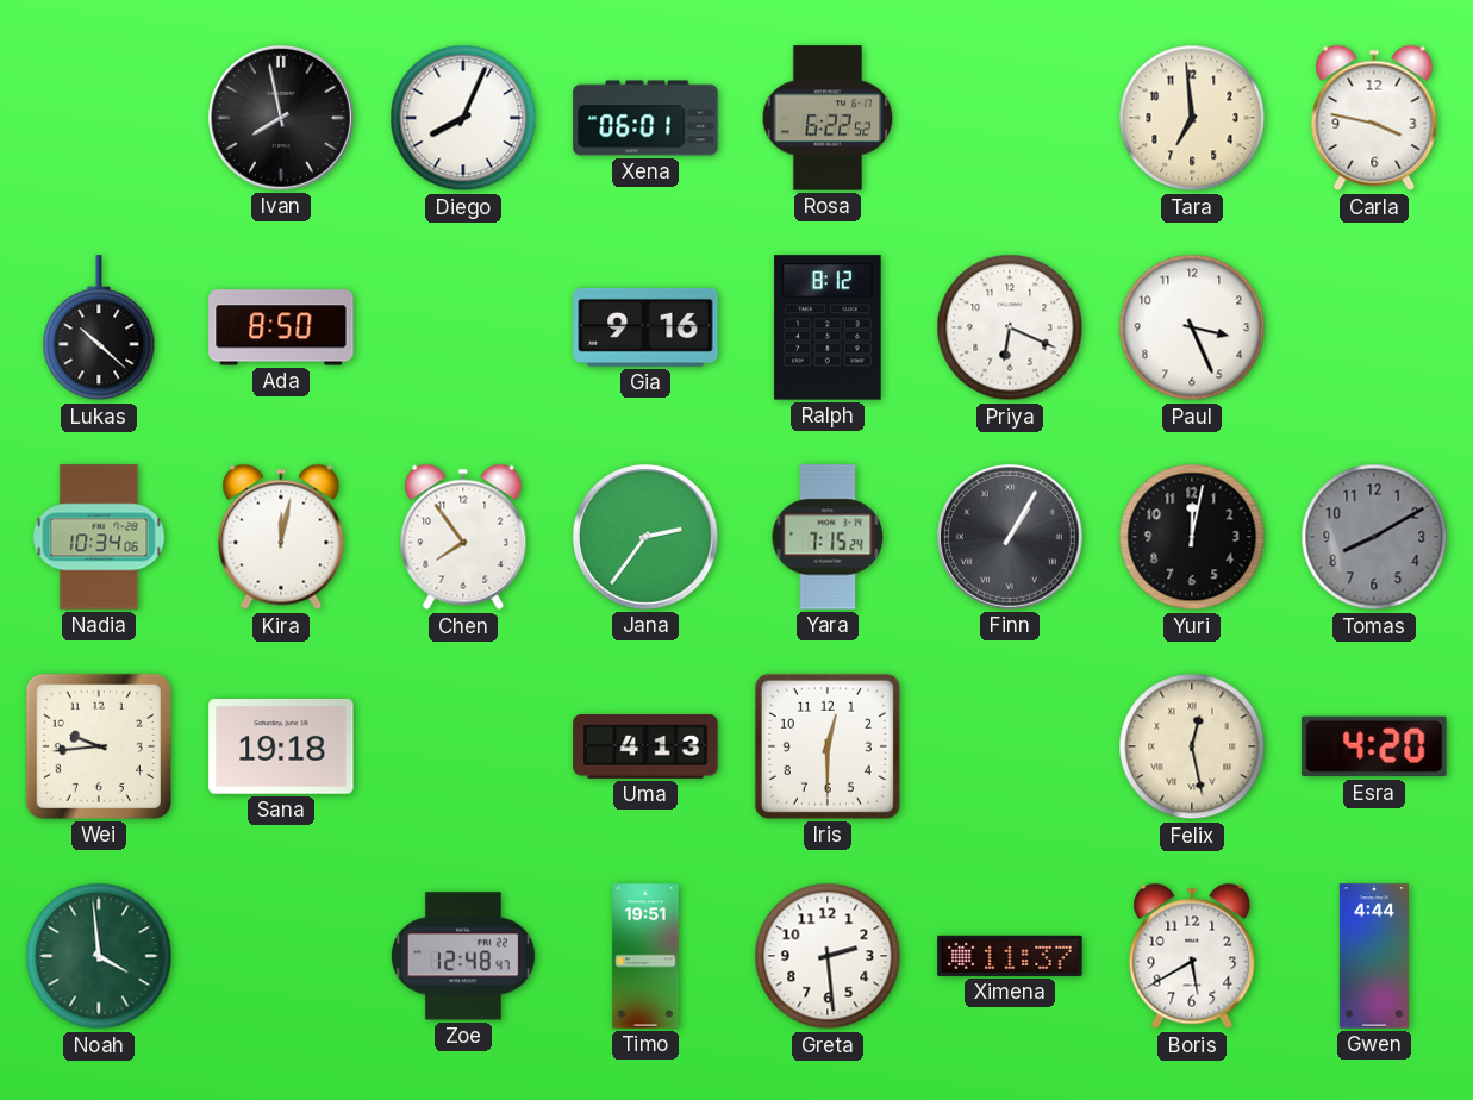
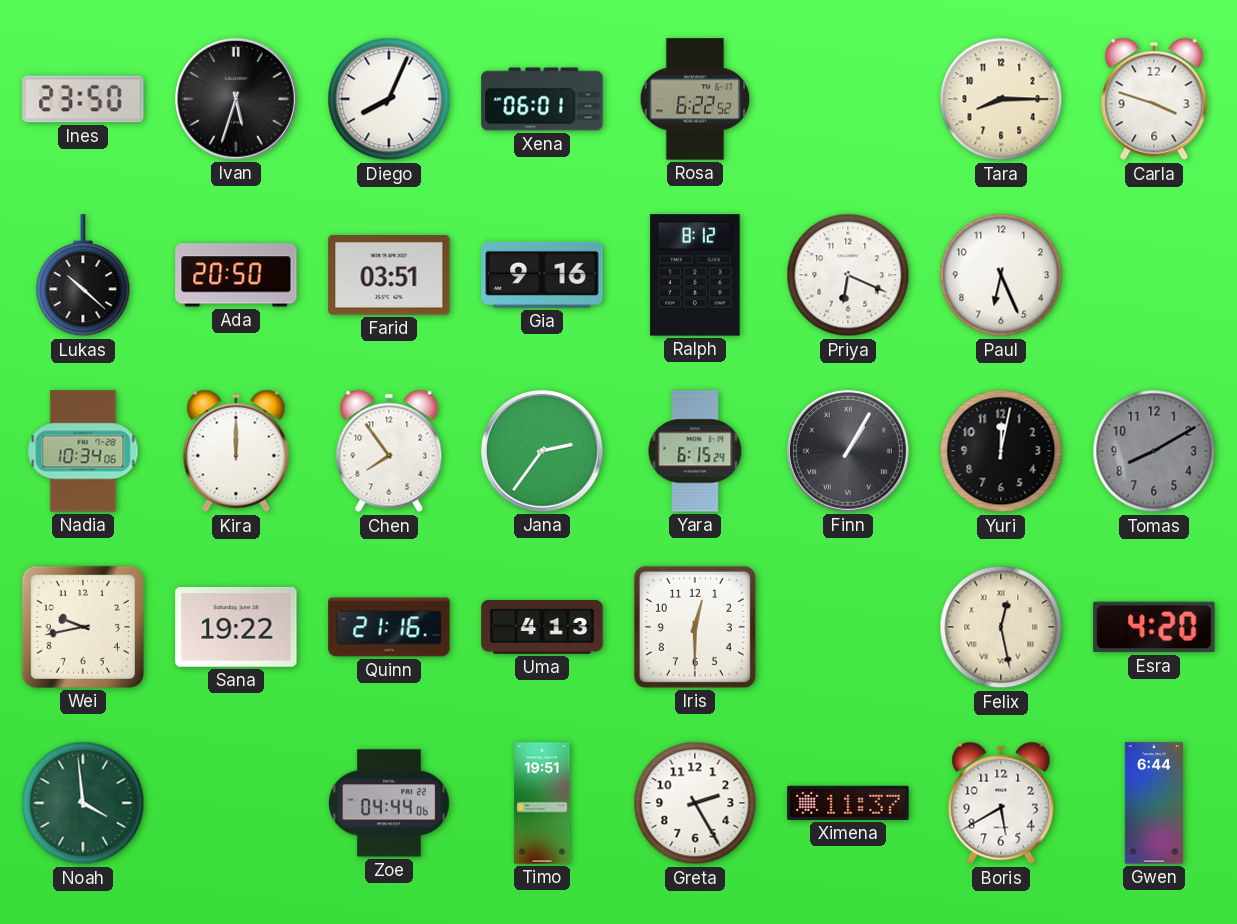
Ines: none -> 23:50
Ivan: 7:58 -> 5:33
Tara: 6:59 -> 8:15
Carla: 3:47 -> 3:48
Ada: 8:50 -> 20:50
Farid: none -> 03:51
Paul: 3:26 -> 6:26
Kira: 12:02 -> 12:00
Yara: 7:15 -> 6:15
Wei: 9:44 -> 9:43
Sana: 19:18 -> 19:22
Quinn: none -> 21:16
Zoe: 12:48 -> 04:44
Greta: 2:29 -> 2:25
Gwen: 4:44 -> 6:44
